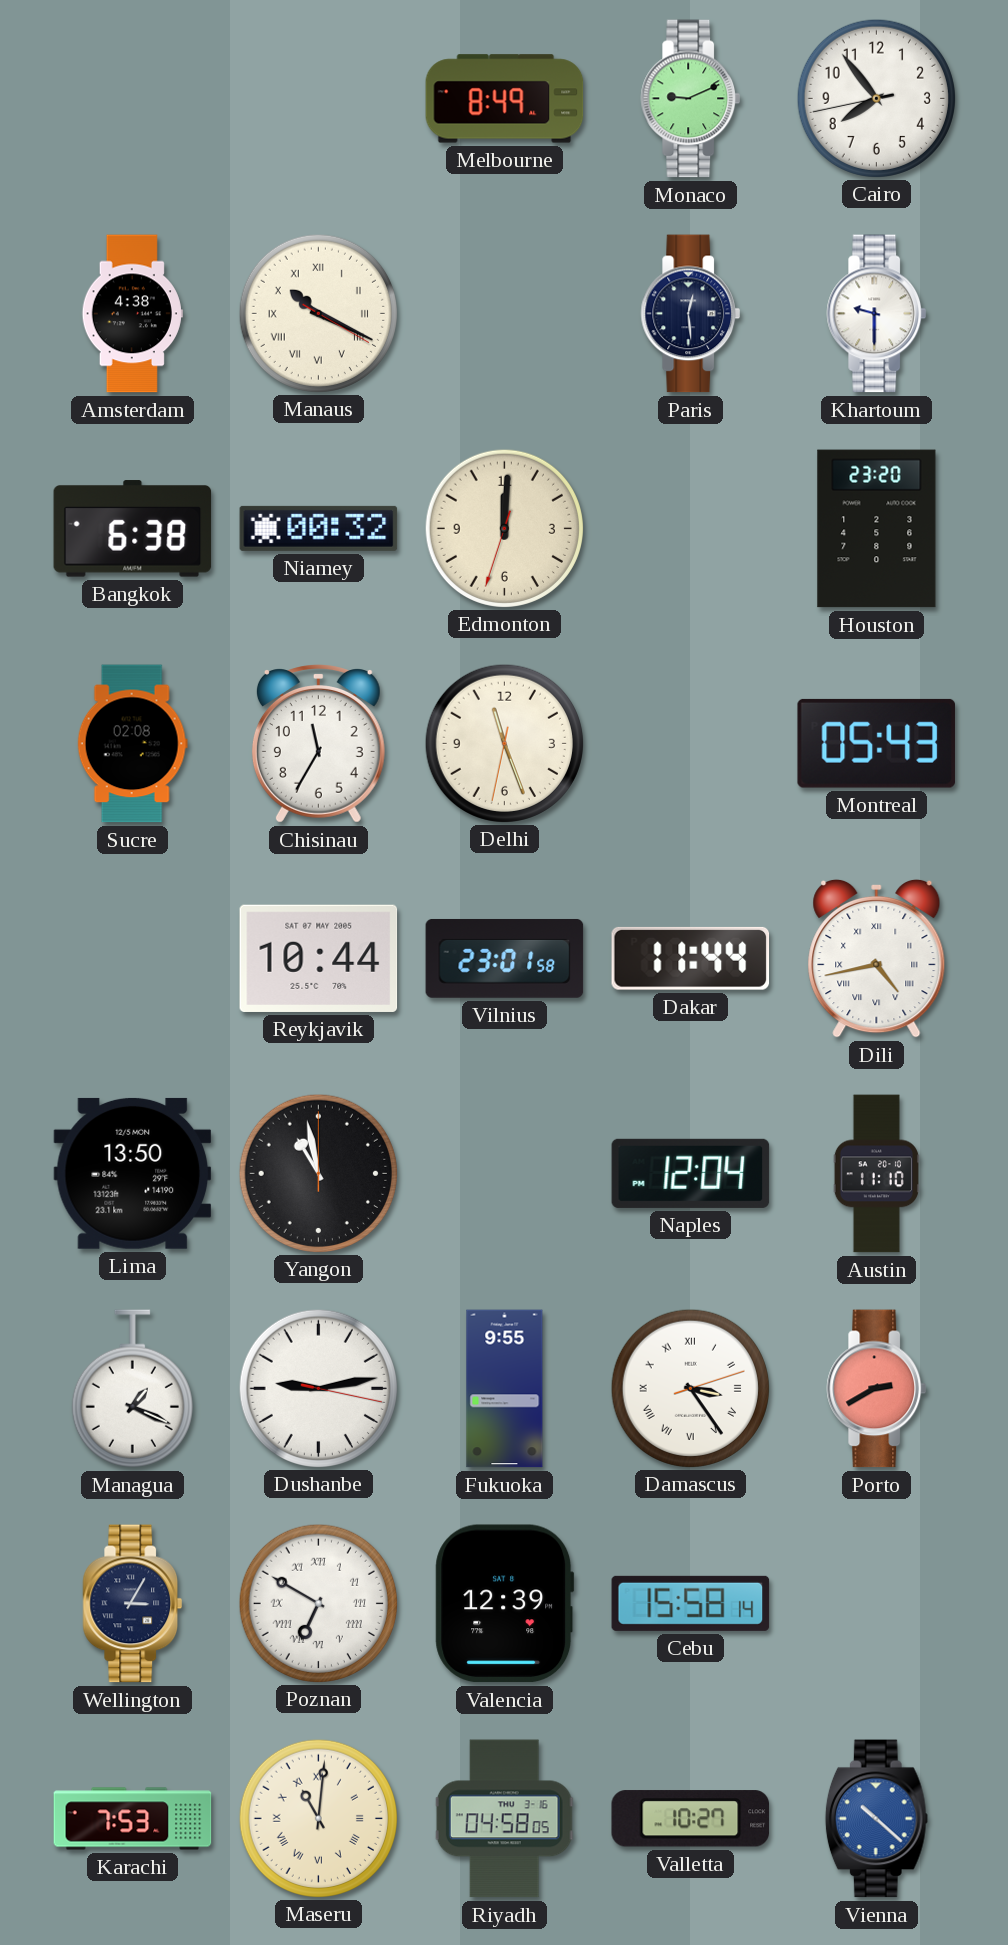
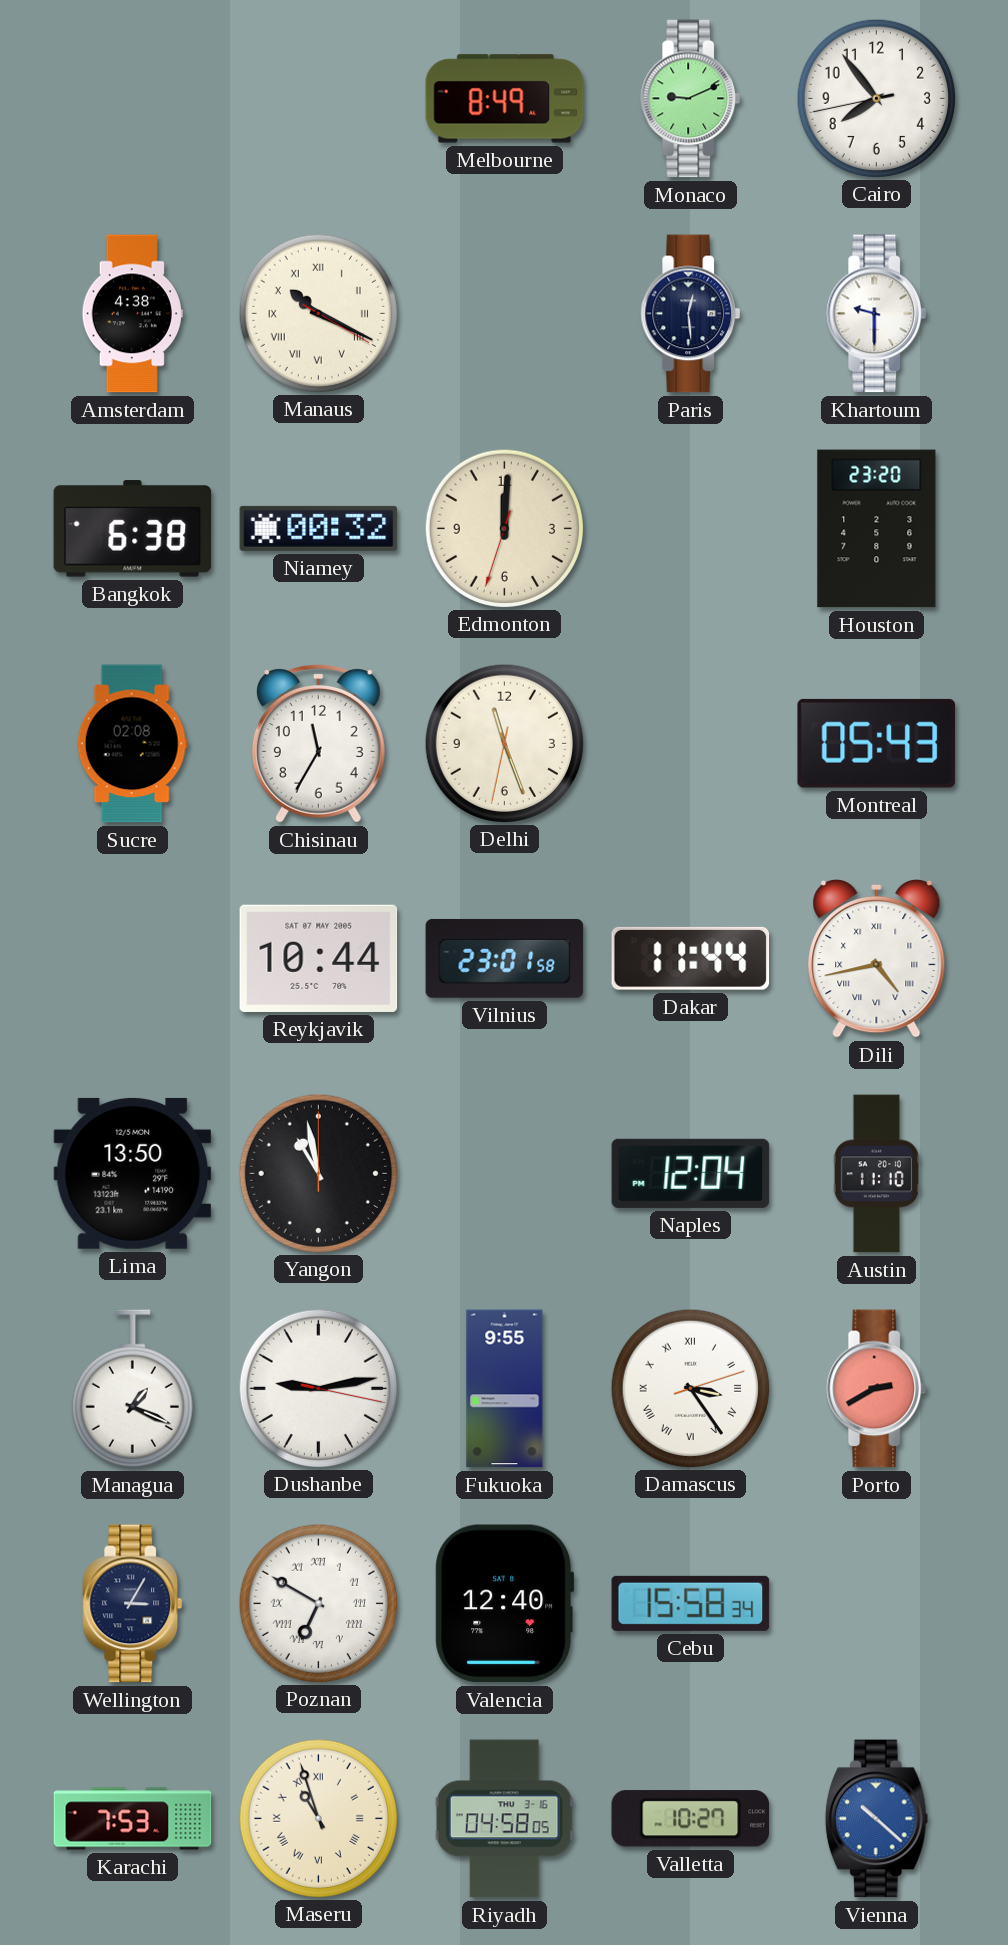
Valencia: 12:39 -> 12:40
Cebu: 15:58:14 -> 15:58:34
Maseru: 11:01 -> 10:57
